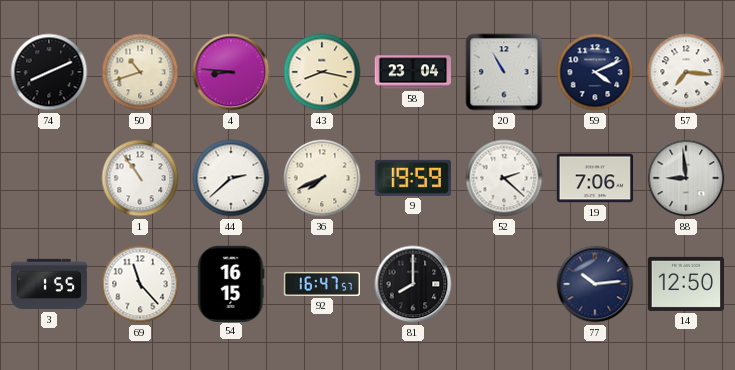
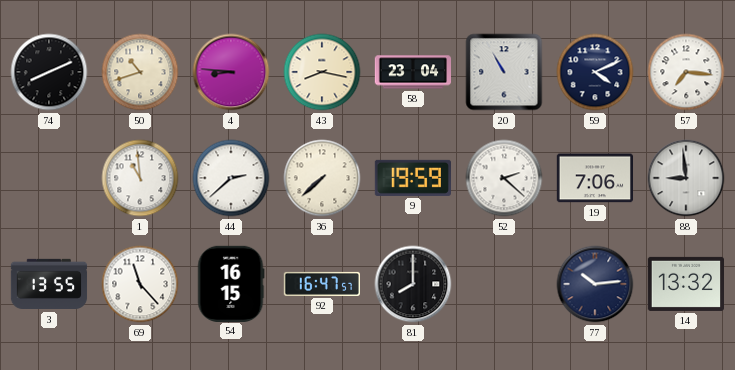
1: 10:54 -> 10:59
36: 7:41 -> 7:38
3: 1:55 -> 13:55
14: 12:50 -> 13:32
